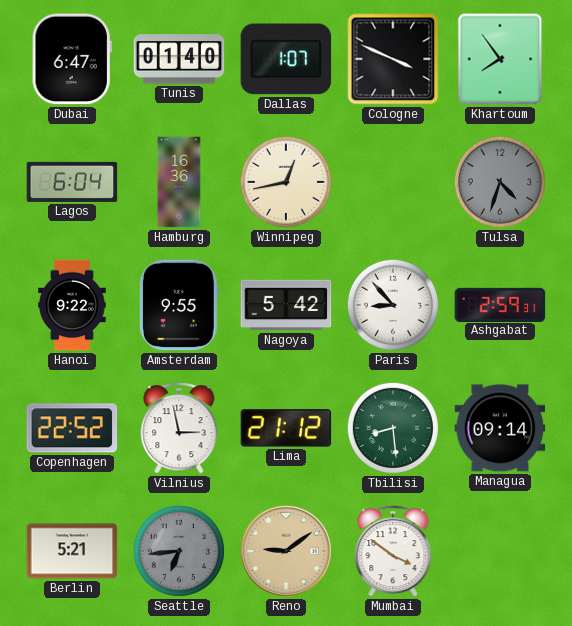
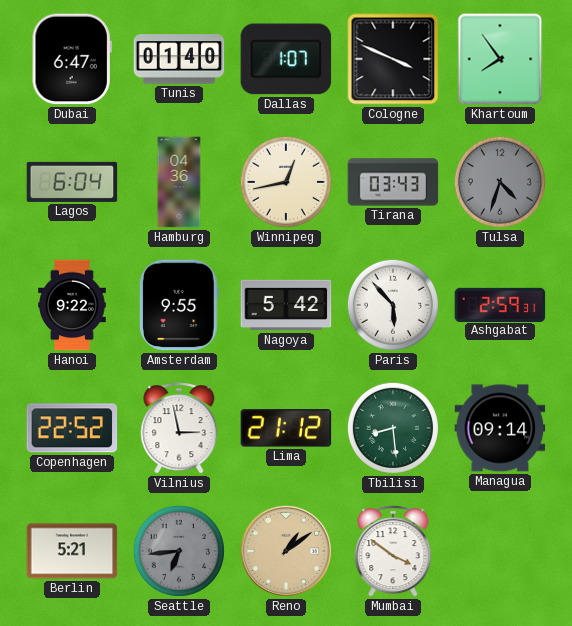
Hamburg: 16:36 -> 04:36
Tirana: none -> 03:43
Paris: 8:53 -> 5:53
Reno: 9:09 -> 1:09
